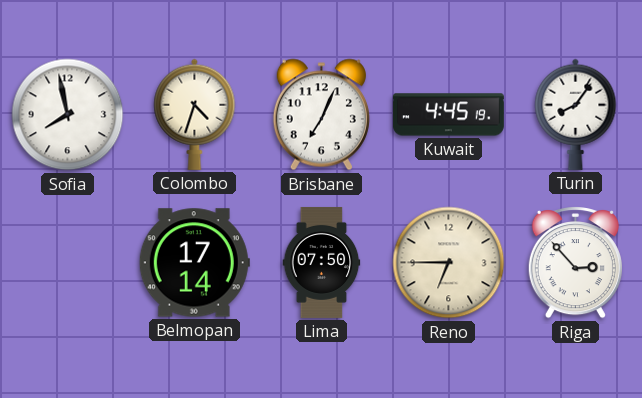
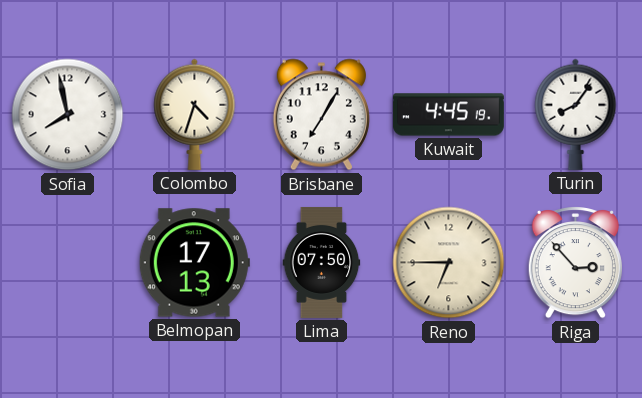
Brisbane: 7:04 -> 7:05
Belmopan: 17:14 -> 17:13
